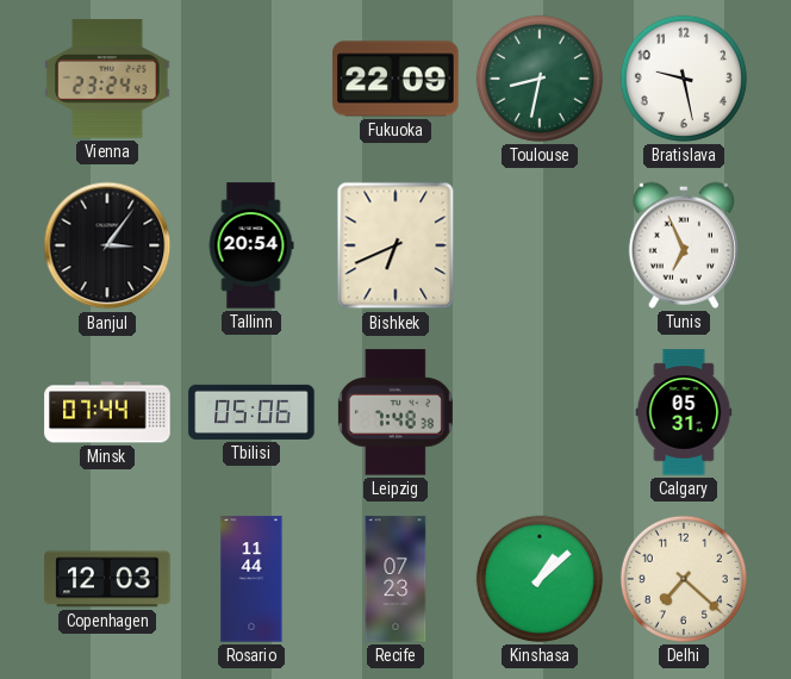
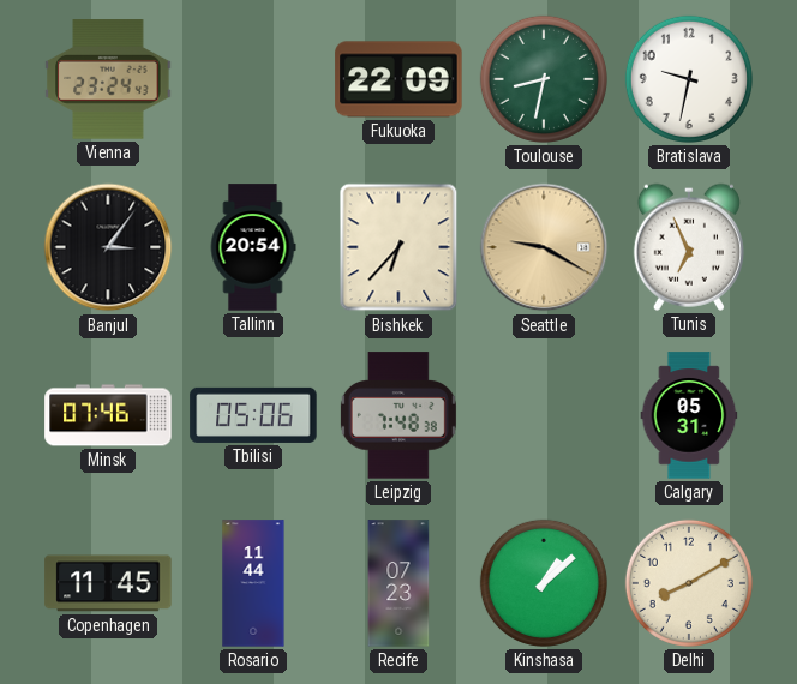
Bratislava: 9:28 -> 9:32
Bishkek: 6:41 -> 6:37
Seattle: none -> 9:20
Minsk: 07:44 -> 07:46
Copenhagen: 12:03 -> 11:45
Delhi: 7:22 -> 8:10
